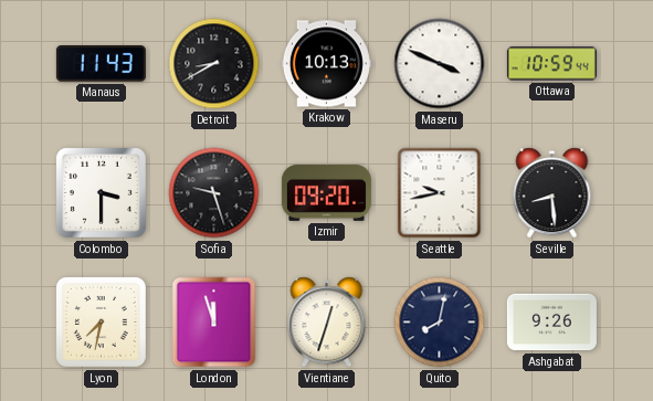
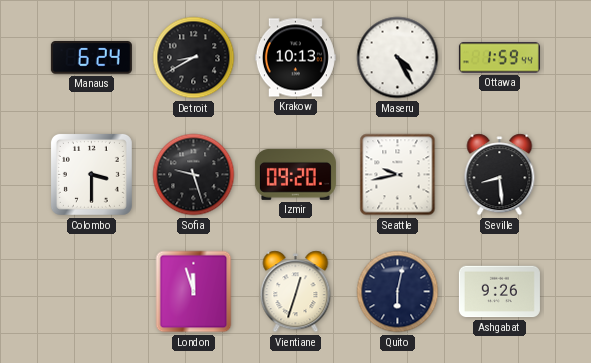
Manaus: 11:43 -> 6:24
Maseru: 3:49 -> 4:25
Ottawa: 10:59 -> 1:59
Lyon: 7:32 -> none
Quito: 8:02 -> 6:02
